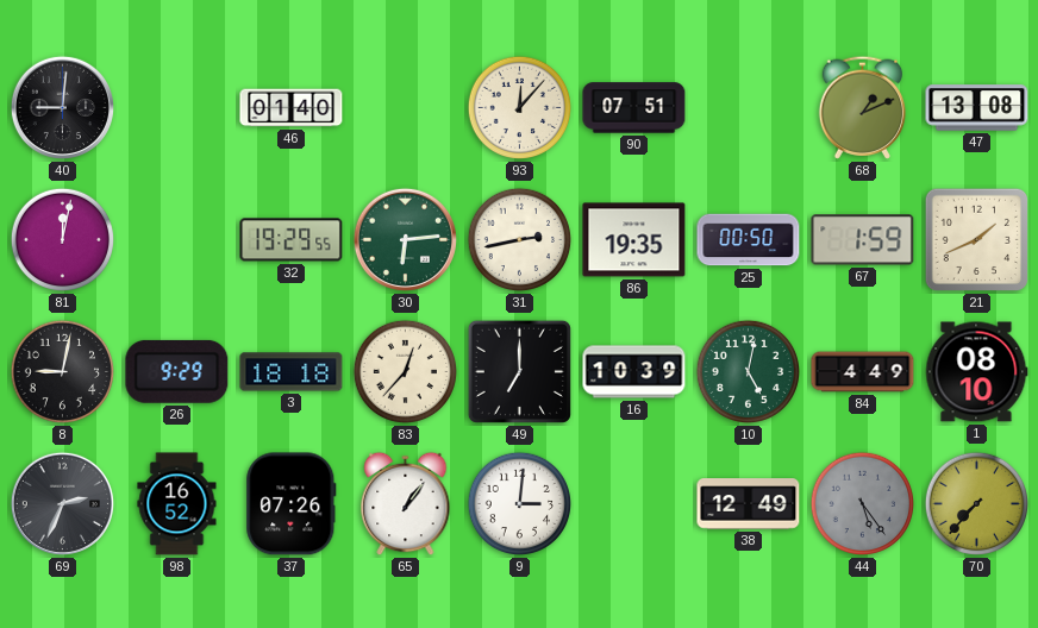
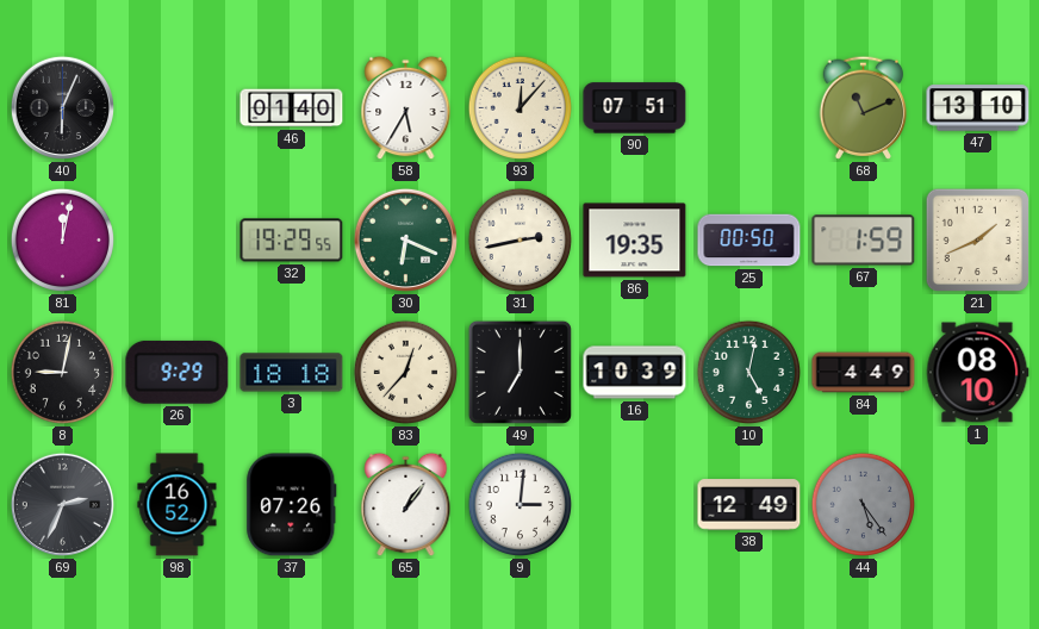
40: 9:01 -> 6:04
58: none -> 5:35
68: 1:11 -> 11:11
47: 13:08 -> 13:10
30: 6:14 -> 6:19
70: 7:37 -> none
